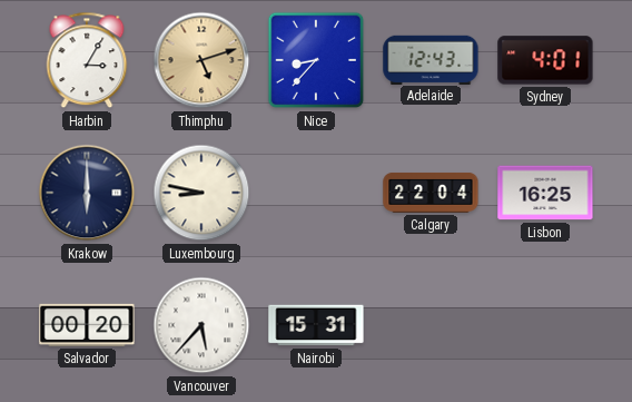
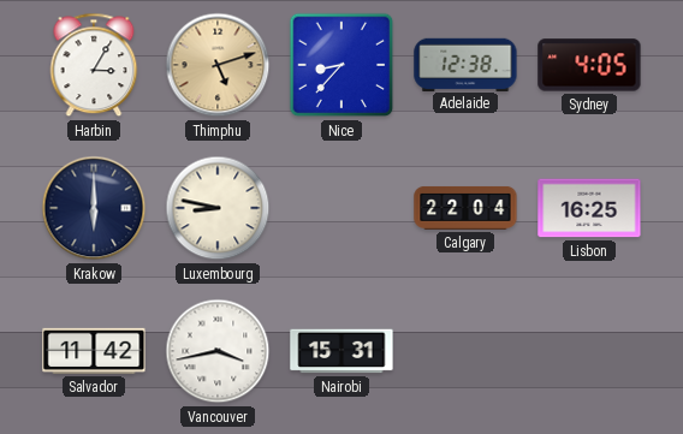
Adelaide: 12:43 -> 12:38
Sydney: 4:01 -> 4:05
Salvador: 00:20 -> 11:42
Vancouver: 5:37 -> 3:43
